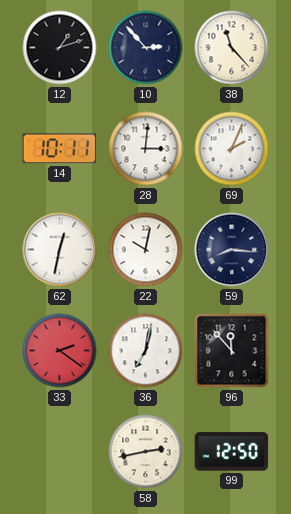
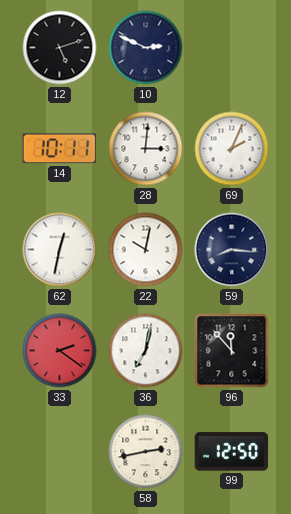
12: 1:12 -> 5:12
10: 2:53 -> 2:49
38: 11:23 -> none
